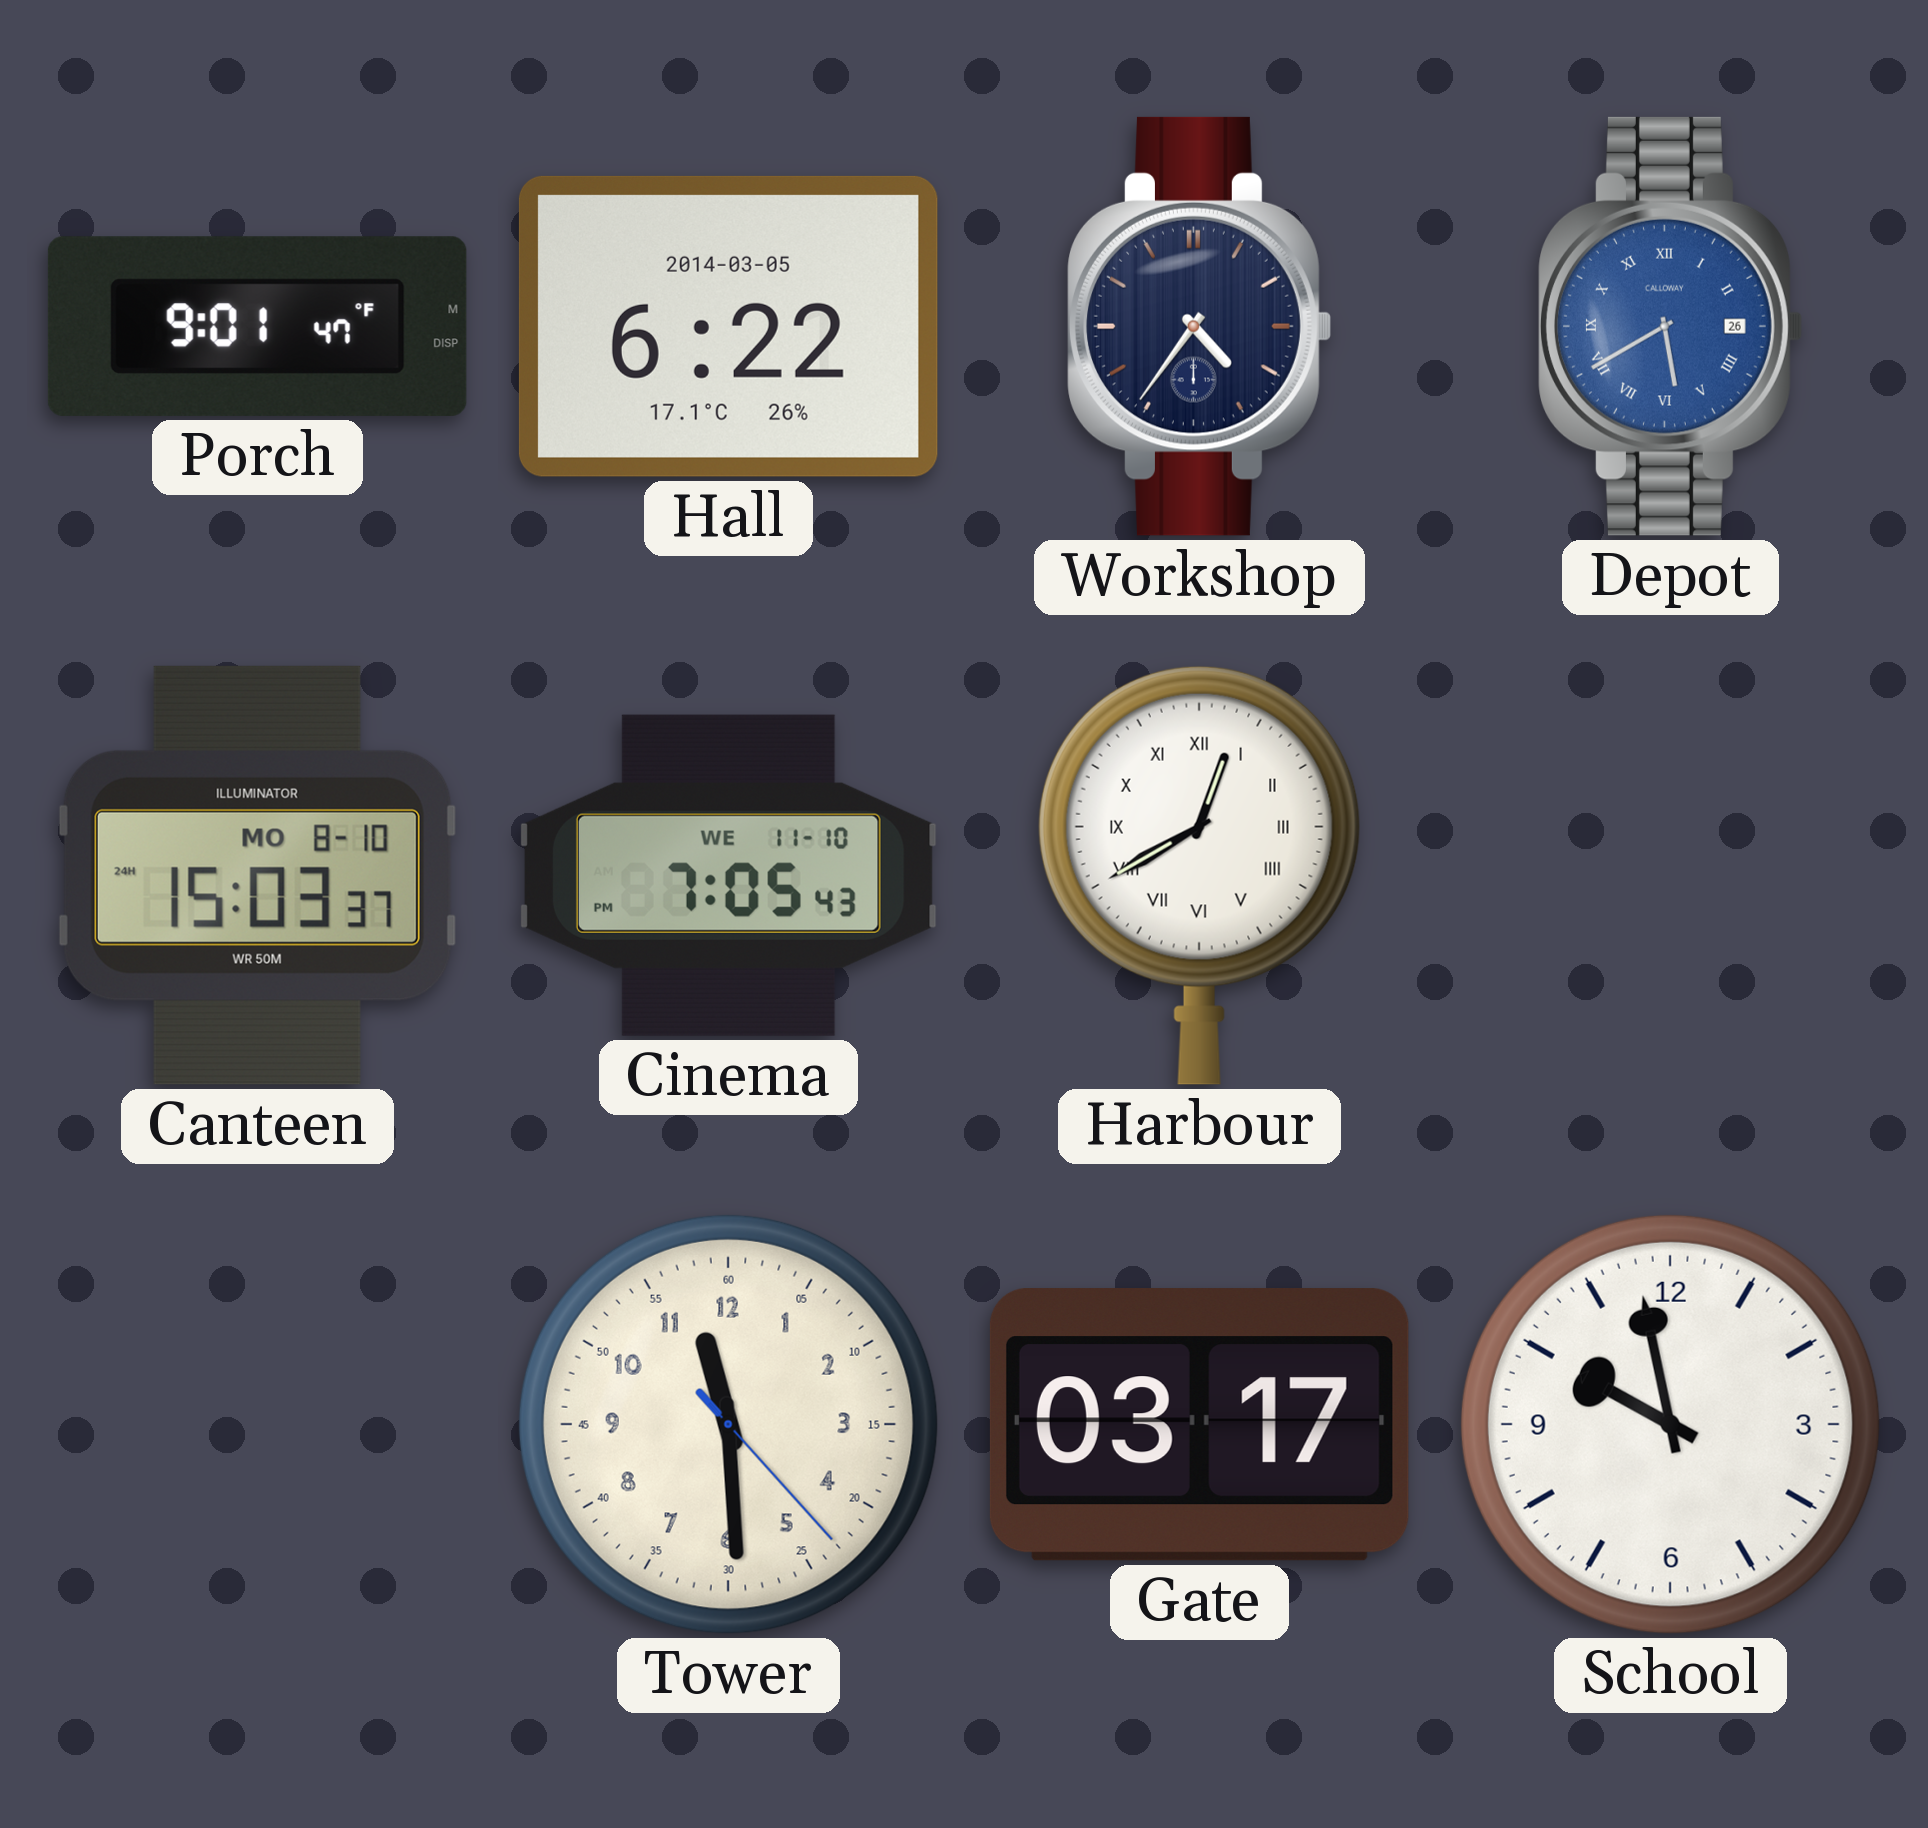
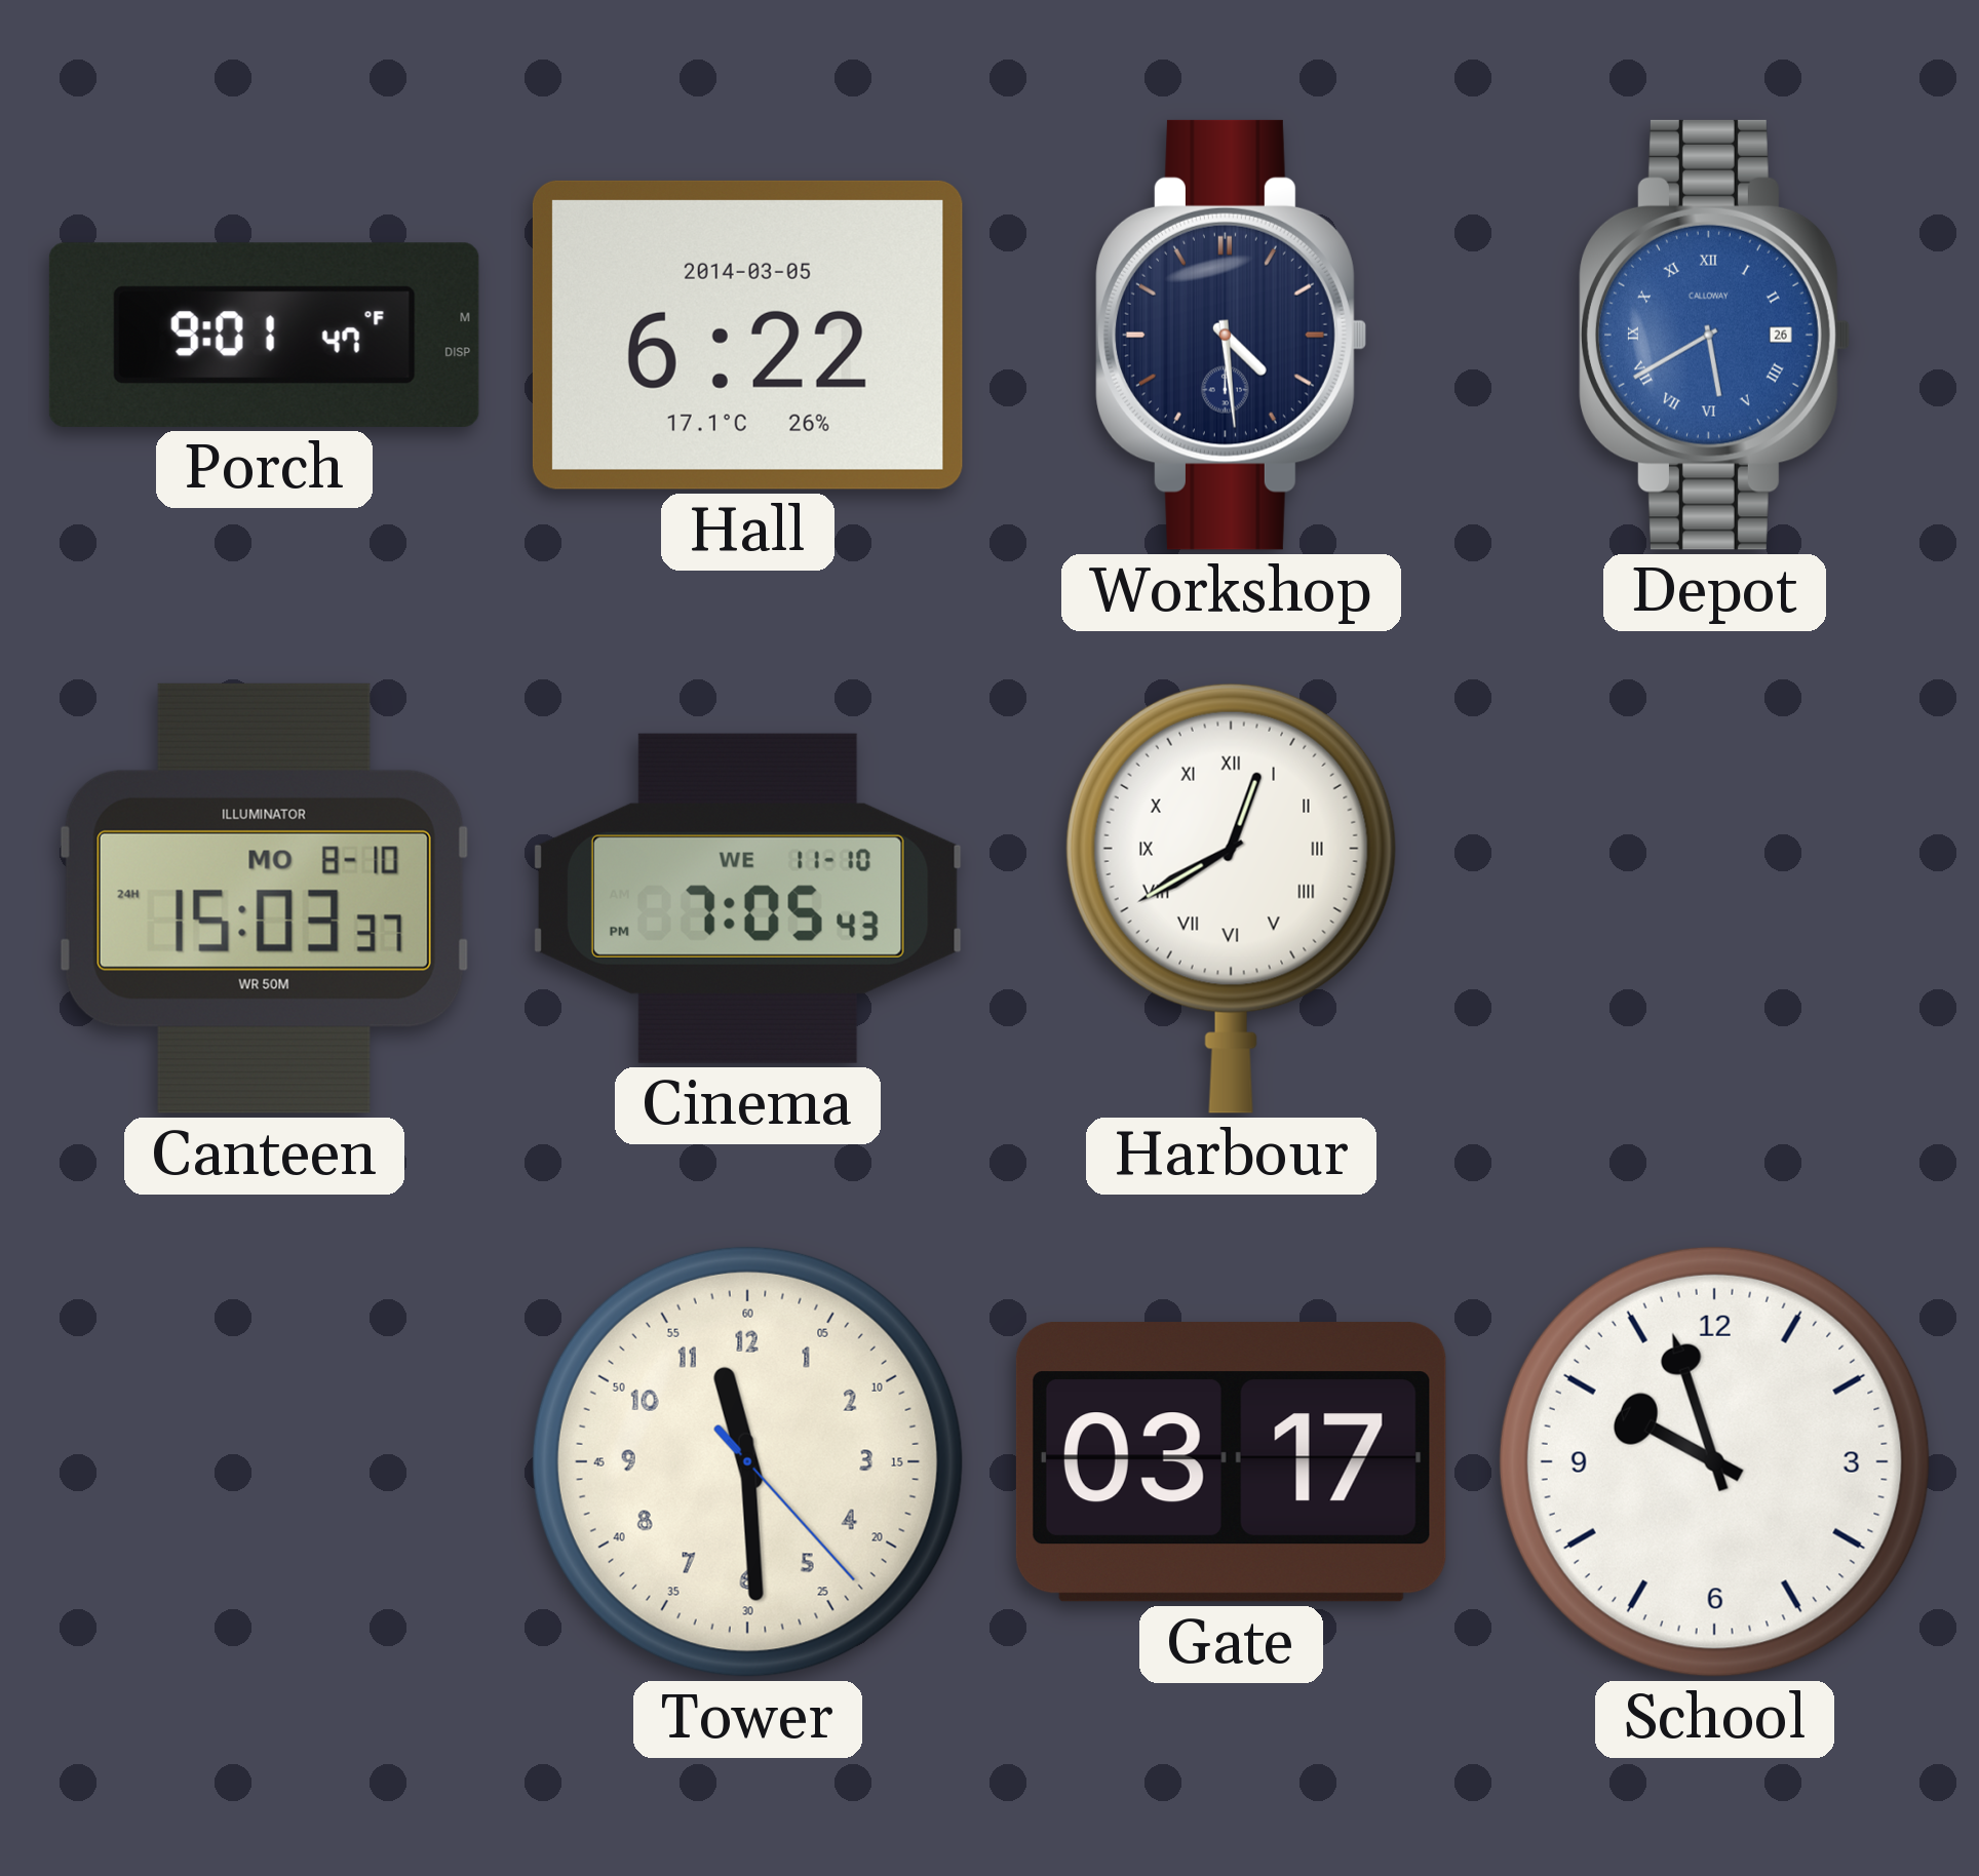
Workshop: 4:36 -> 4:29
School: 9:58 -> 9:57
